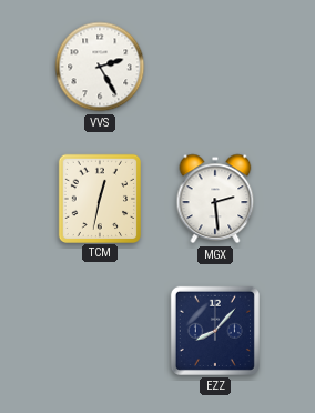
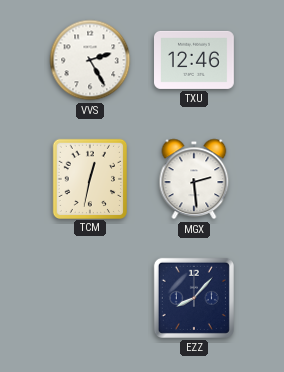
TXU: none -> 12:46
